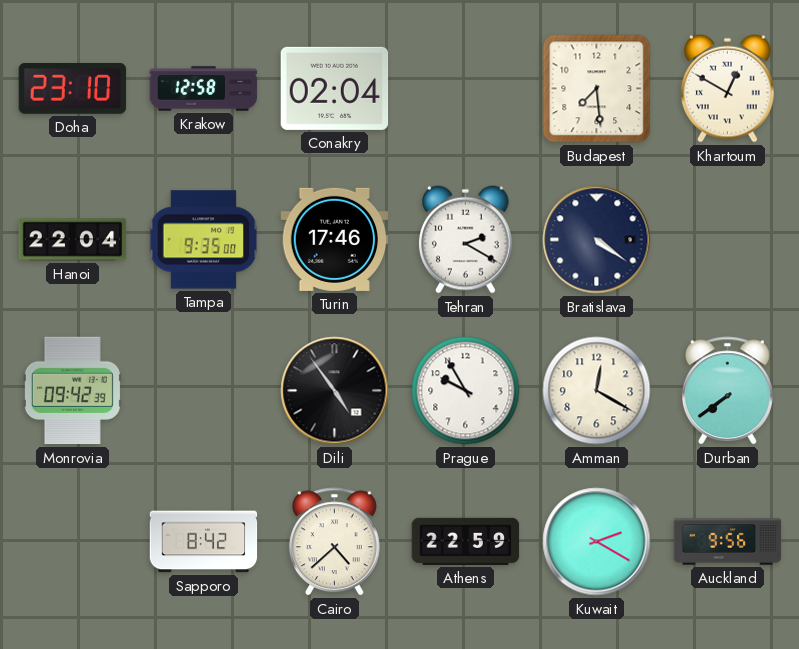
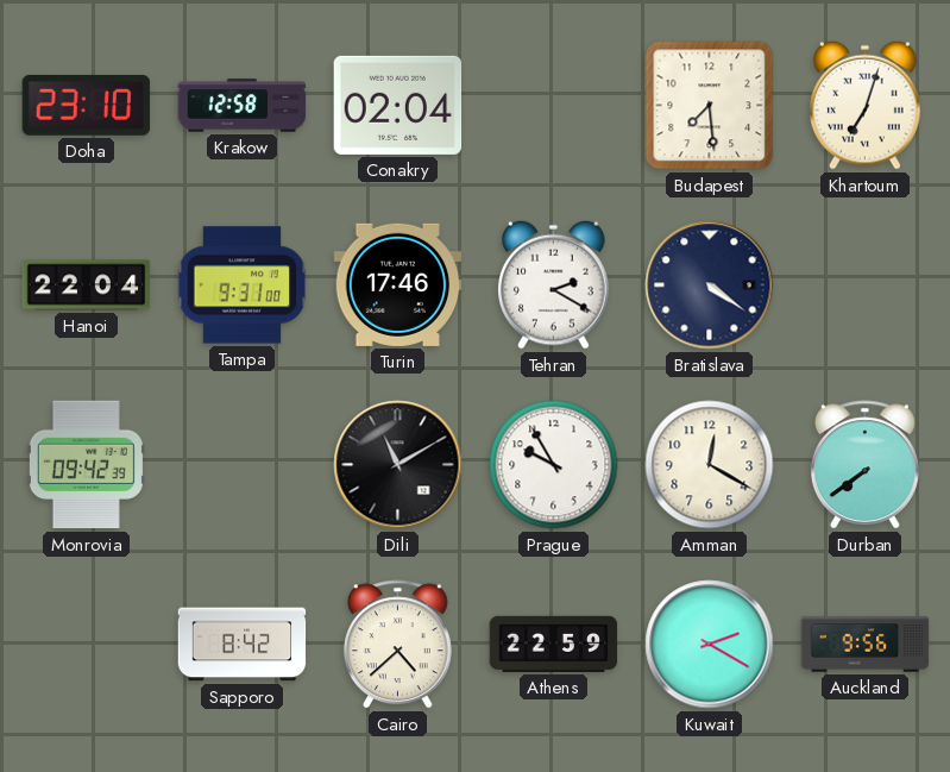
Khartoum: 12:50 -> 7:03
Tampa: 9:35 -> 9:31
Dili: 4:54 -> 11:10
